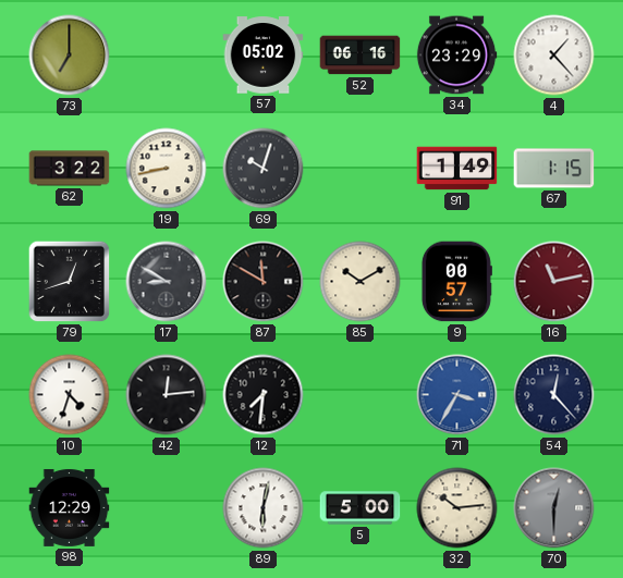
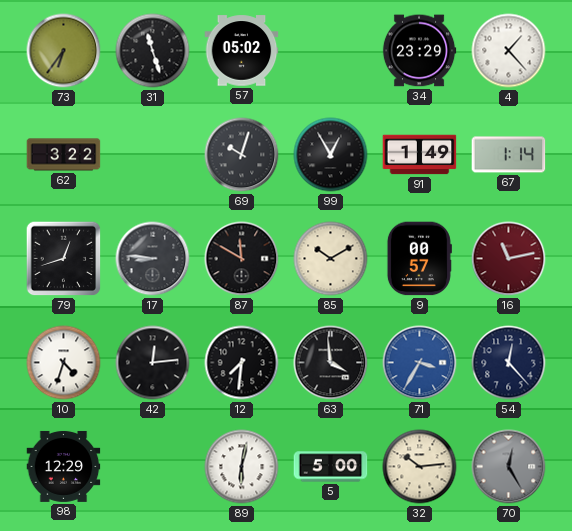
73: 7:00 -> 6:36
31: none -> 11:27
52: 06:16 -> none
19: 8:43 -> none
99: none -> 12:55
67: 1:15 -> 1:14
17: 8:50 -> 8:46
63: none -> 3:59
70: 12:30 -> 12:25
